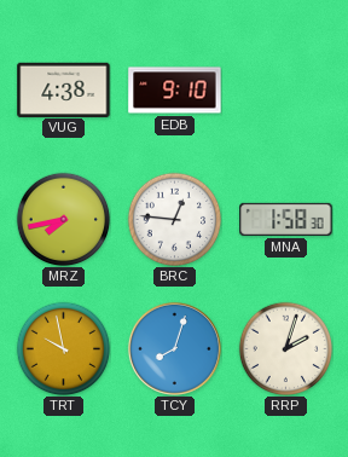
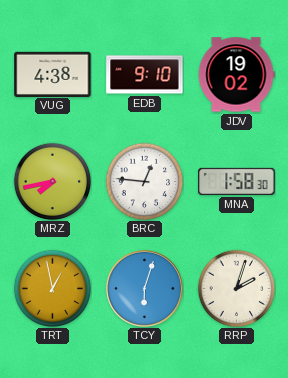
JDV: none -> 19:02
TRT: 9:58 -> 12:58
TCY: 8:03 -> 6:03
